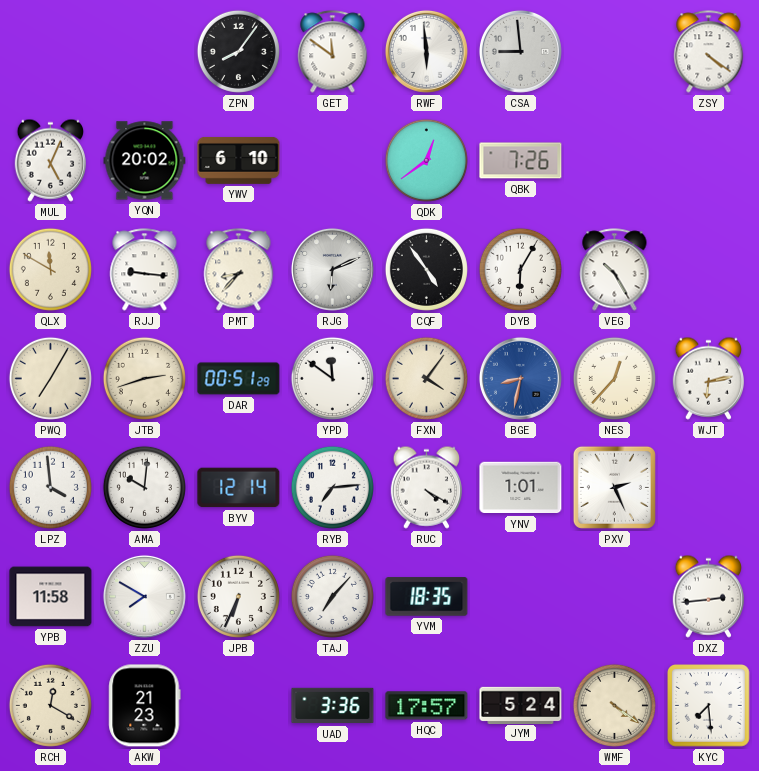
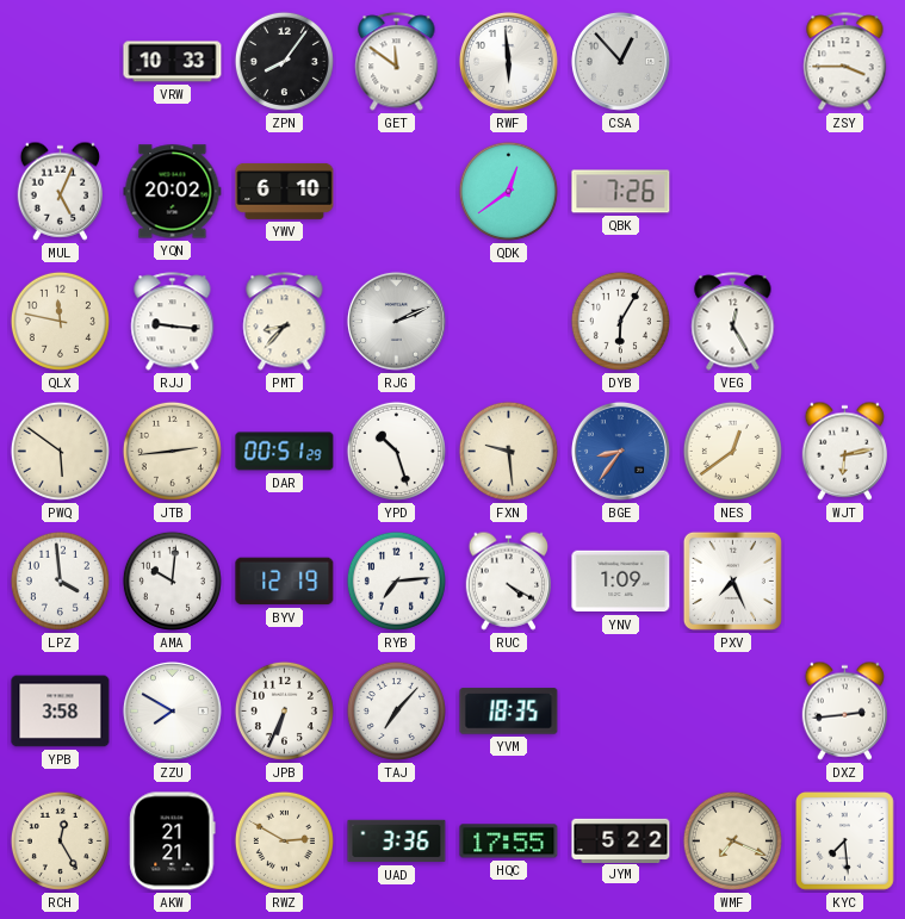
VRW: none -> 10:33
CSA: 8:59 -> 12:53
ZSY: 4:21 -> 3:45
QLX: 11:50 -> 11:47
RJG: 6:11 -> 2:11
CQF: 4:54 -> none
VEG: 10:25 -> 12:25
PWQ: 7:05 -> 5:51
JTB: 2:42 -> 2:44
YPD: 11:51 -> 10:27
FXN: 4:06 -> 9:29
BGE: 8:32 -> 8:36
NES: 12:37 -> 12:39
BYV: 12:14 -> 12:19
YNV: 1:01 -> 1:09
PXV: 2:26 -> 7:26
YPB: 11:58 -> 3:58
RCH: 12:20 -> 12:25
AKW: 21:23 -> 21:21
RWZ: none -> 2:50
HQC: 17:57 -> 17:55
JYM: 5:24 -> 5:22
WMF: 4:21 -> 7:19
